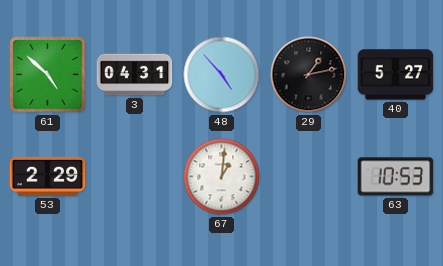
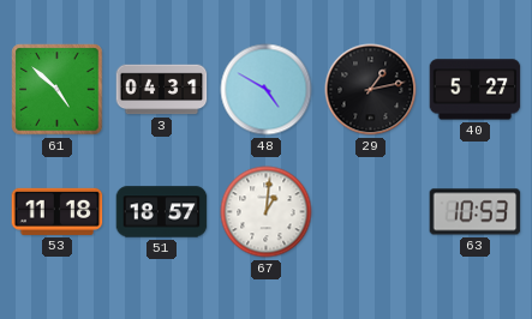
48: 4:53 -> 4:50
53: 2:29 -> 11:18
51: none -> 18:57
